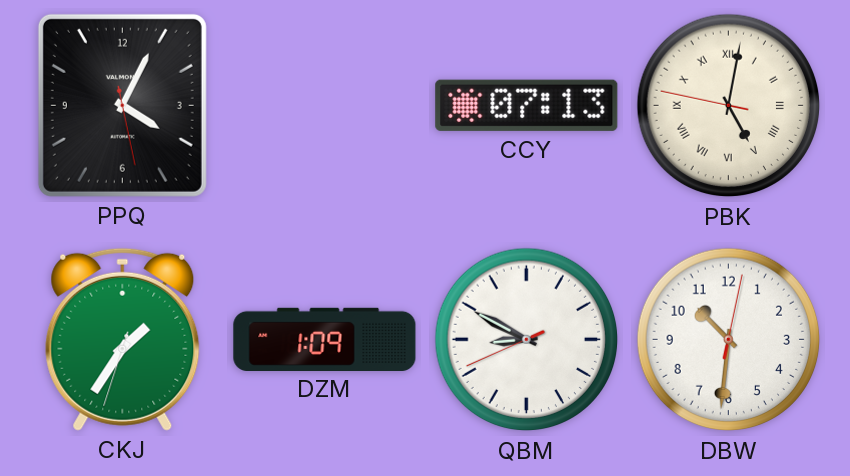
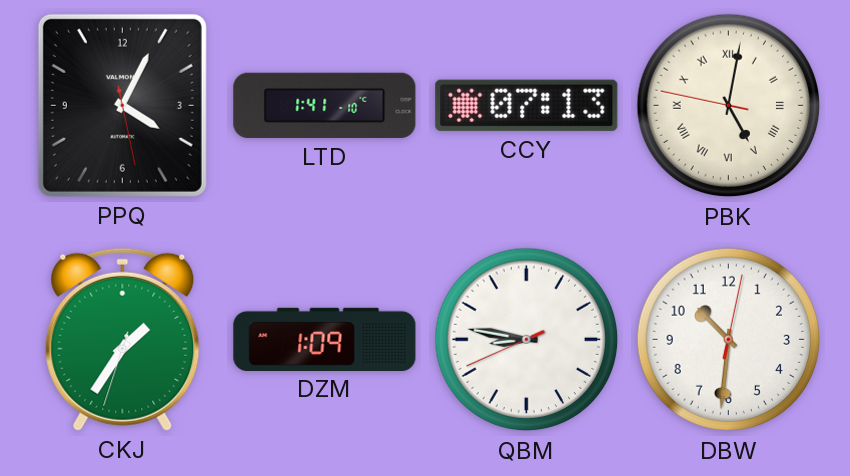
LTD: none -> 1:41
QBM: 8:49 -> 8:46
